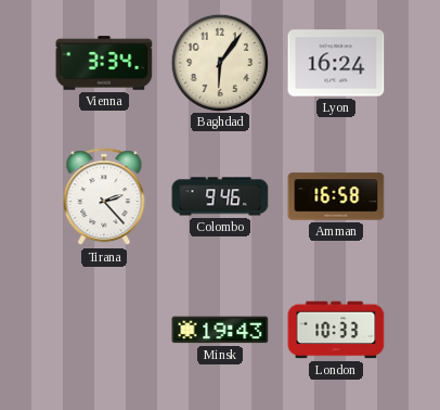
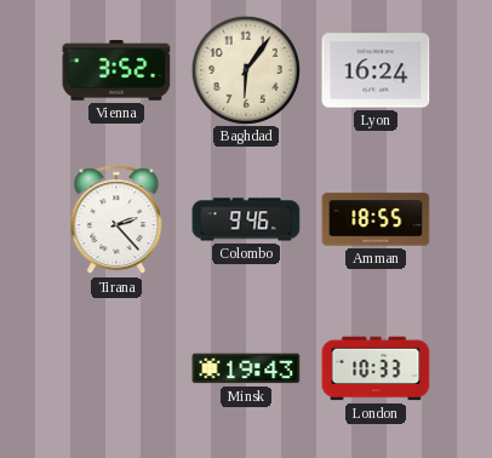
Vienna: 3:34 -> 3:52
Amman: 16:58 -> 18:55
